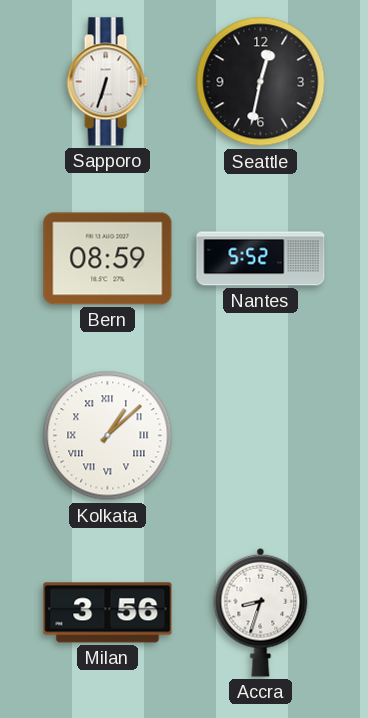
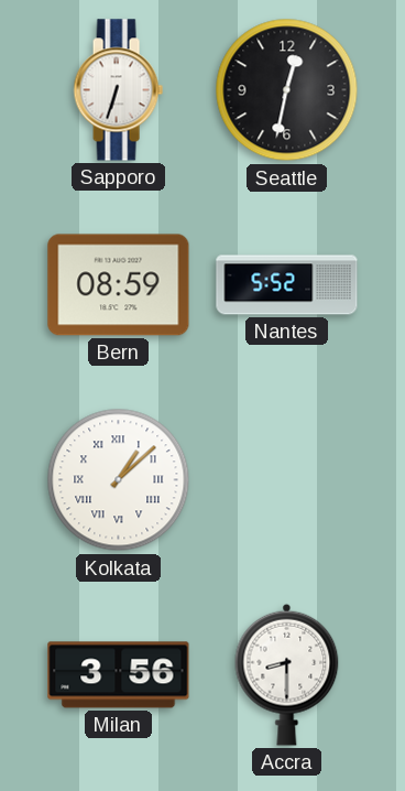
Accra: 8:33 -> 8:30
